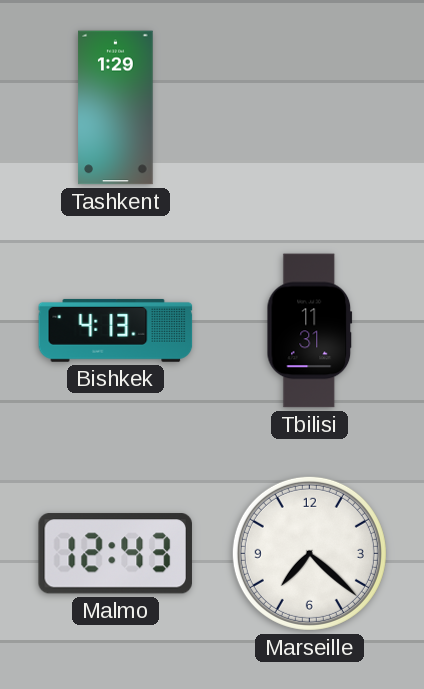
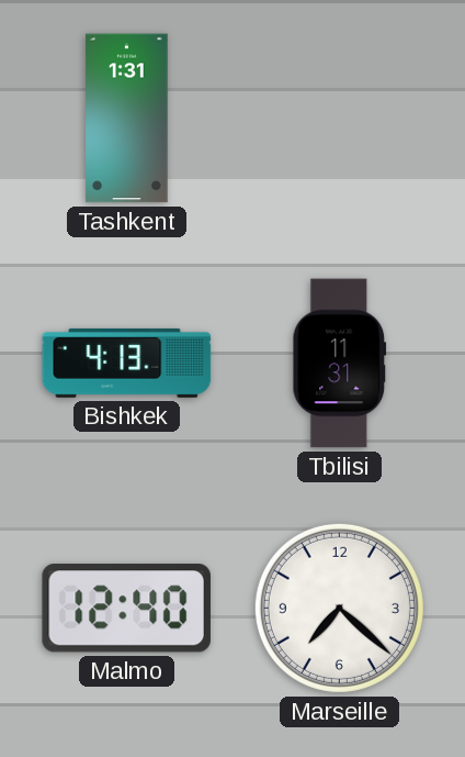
Tashkent: 1:29 -> 1:31
Malmo: 12:43 -> 12:40
